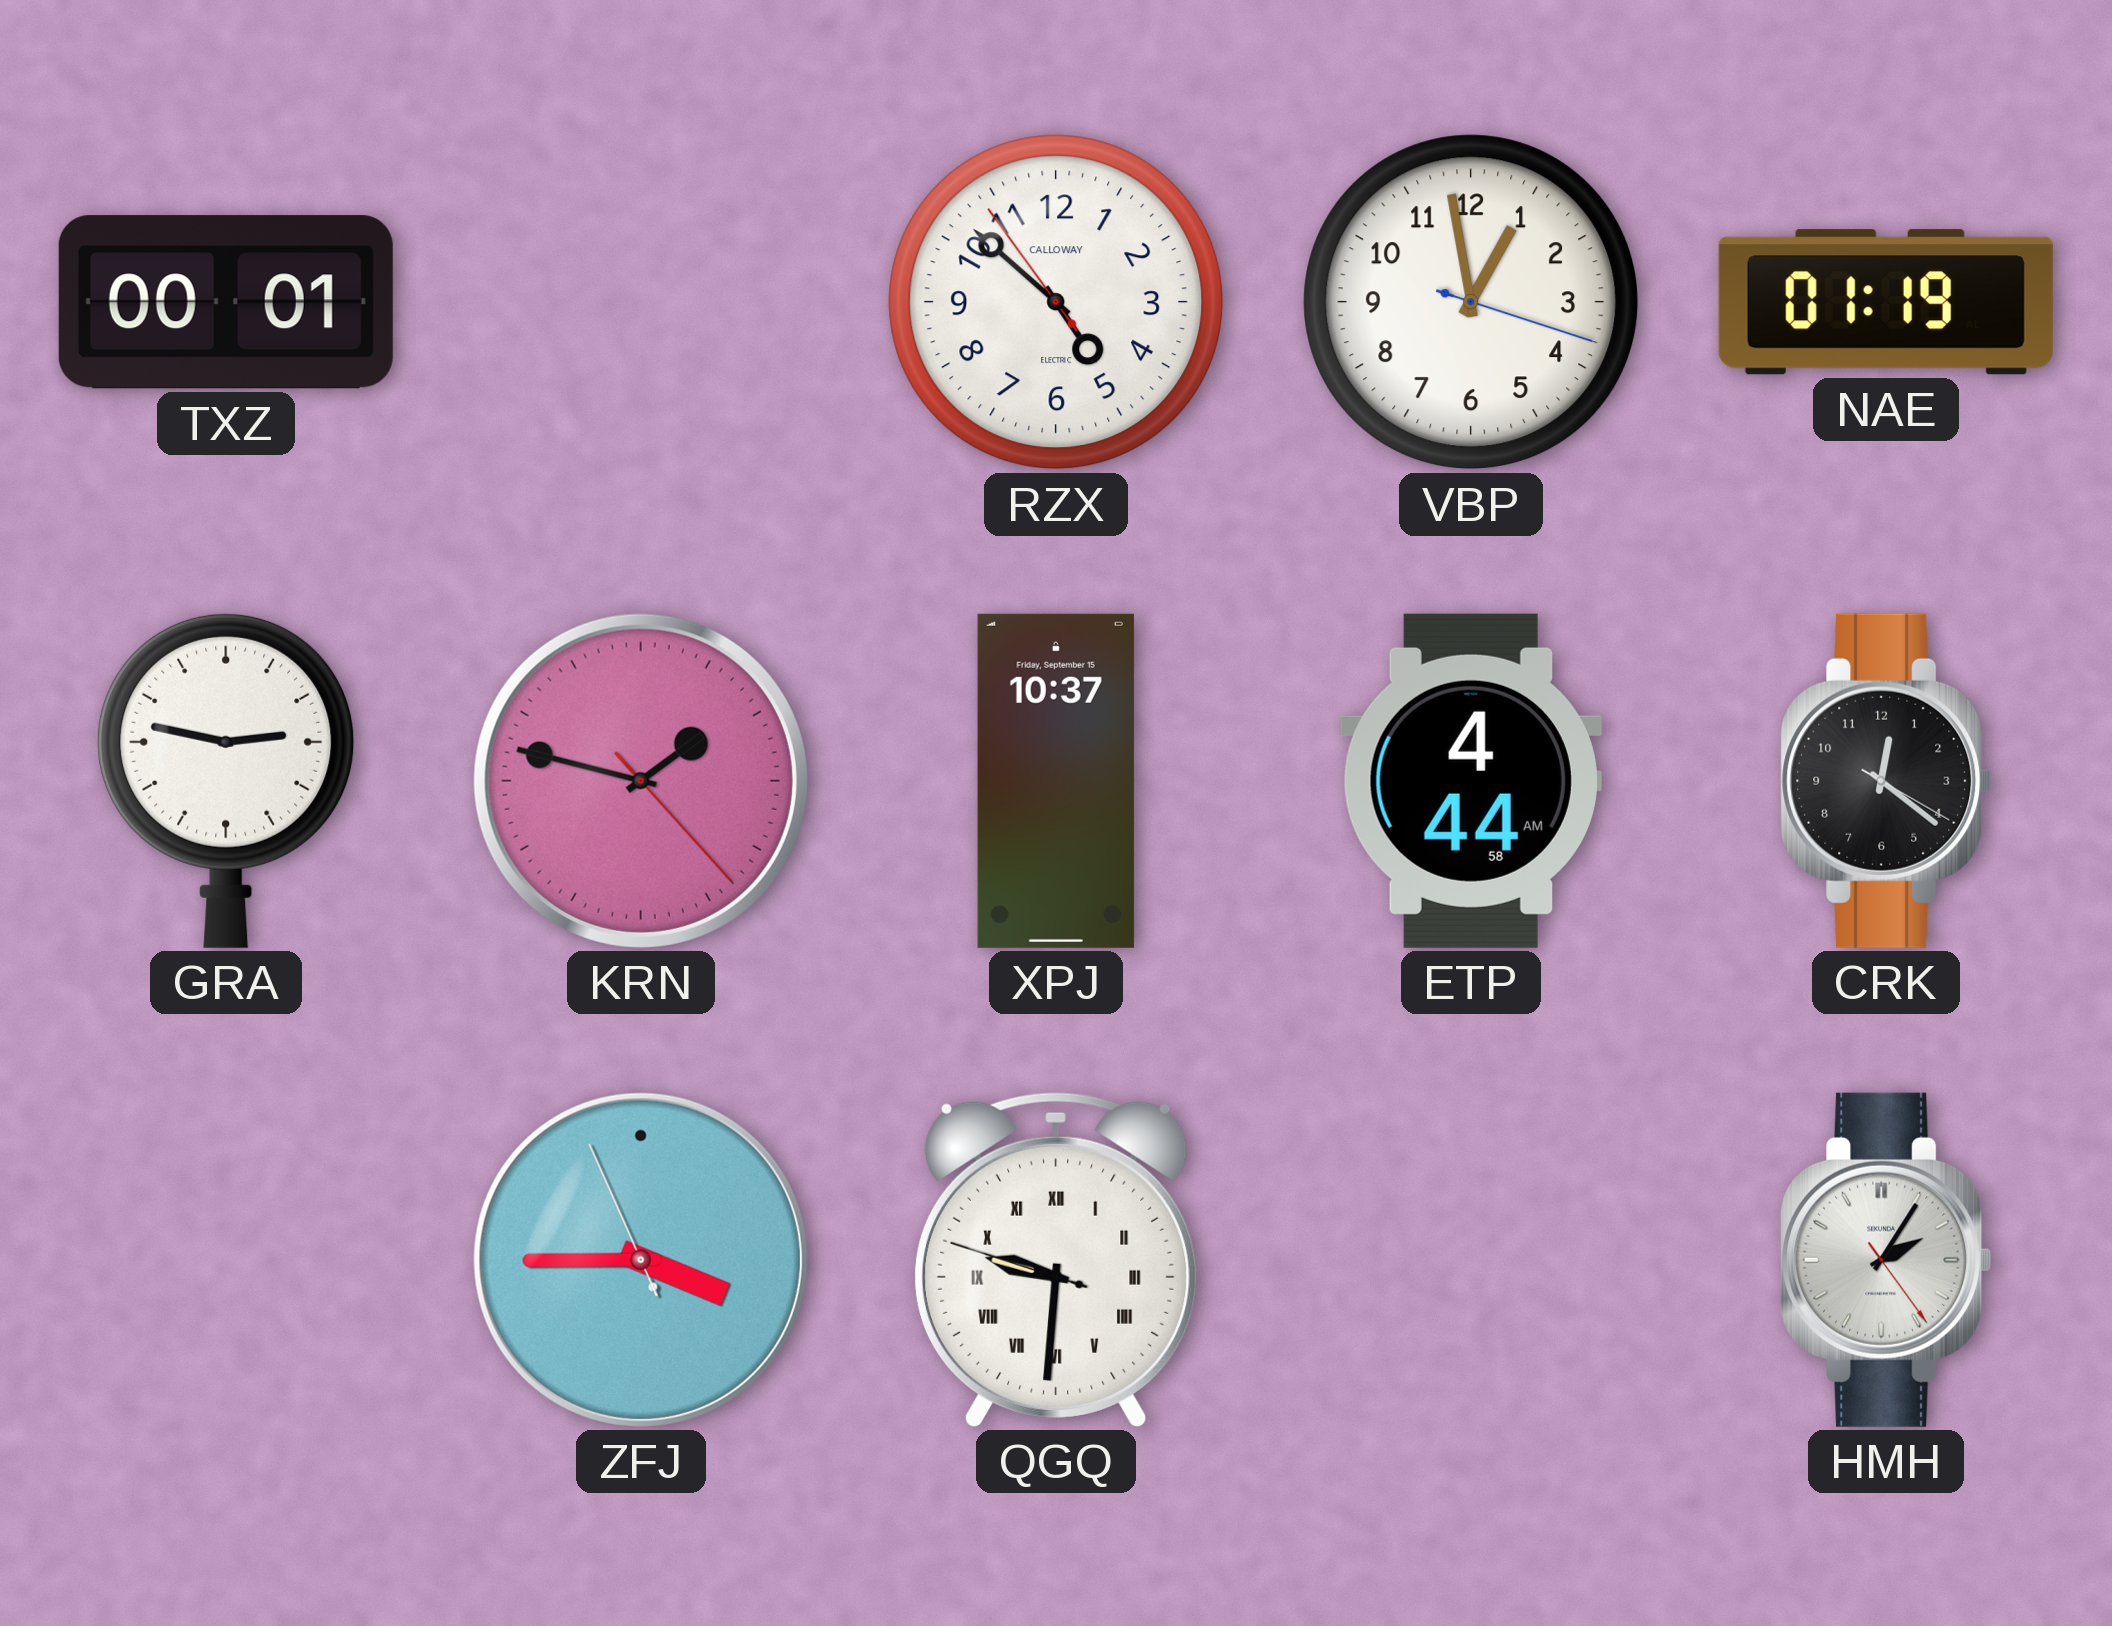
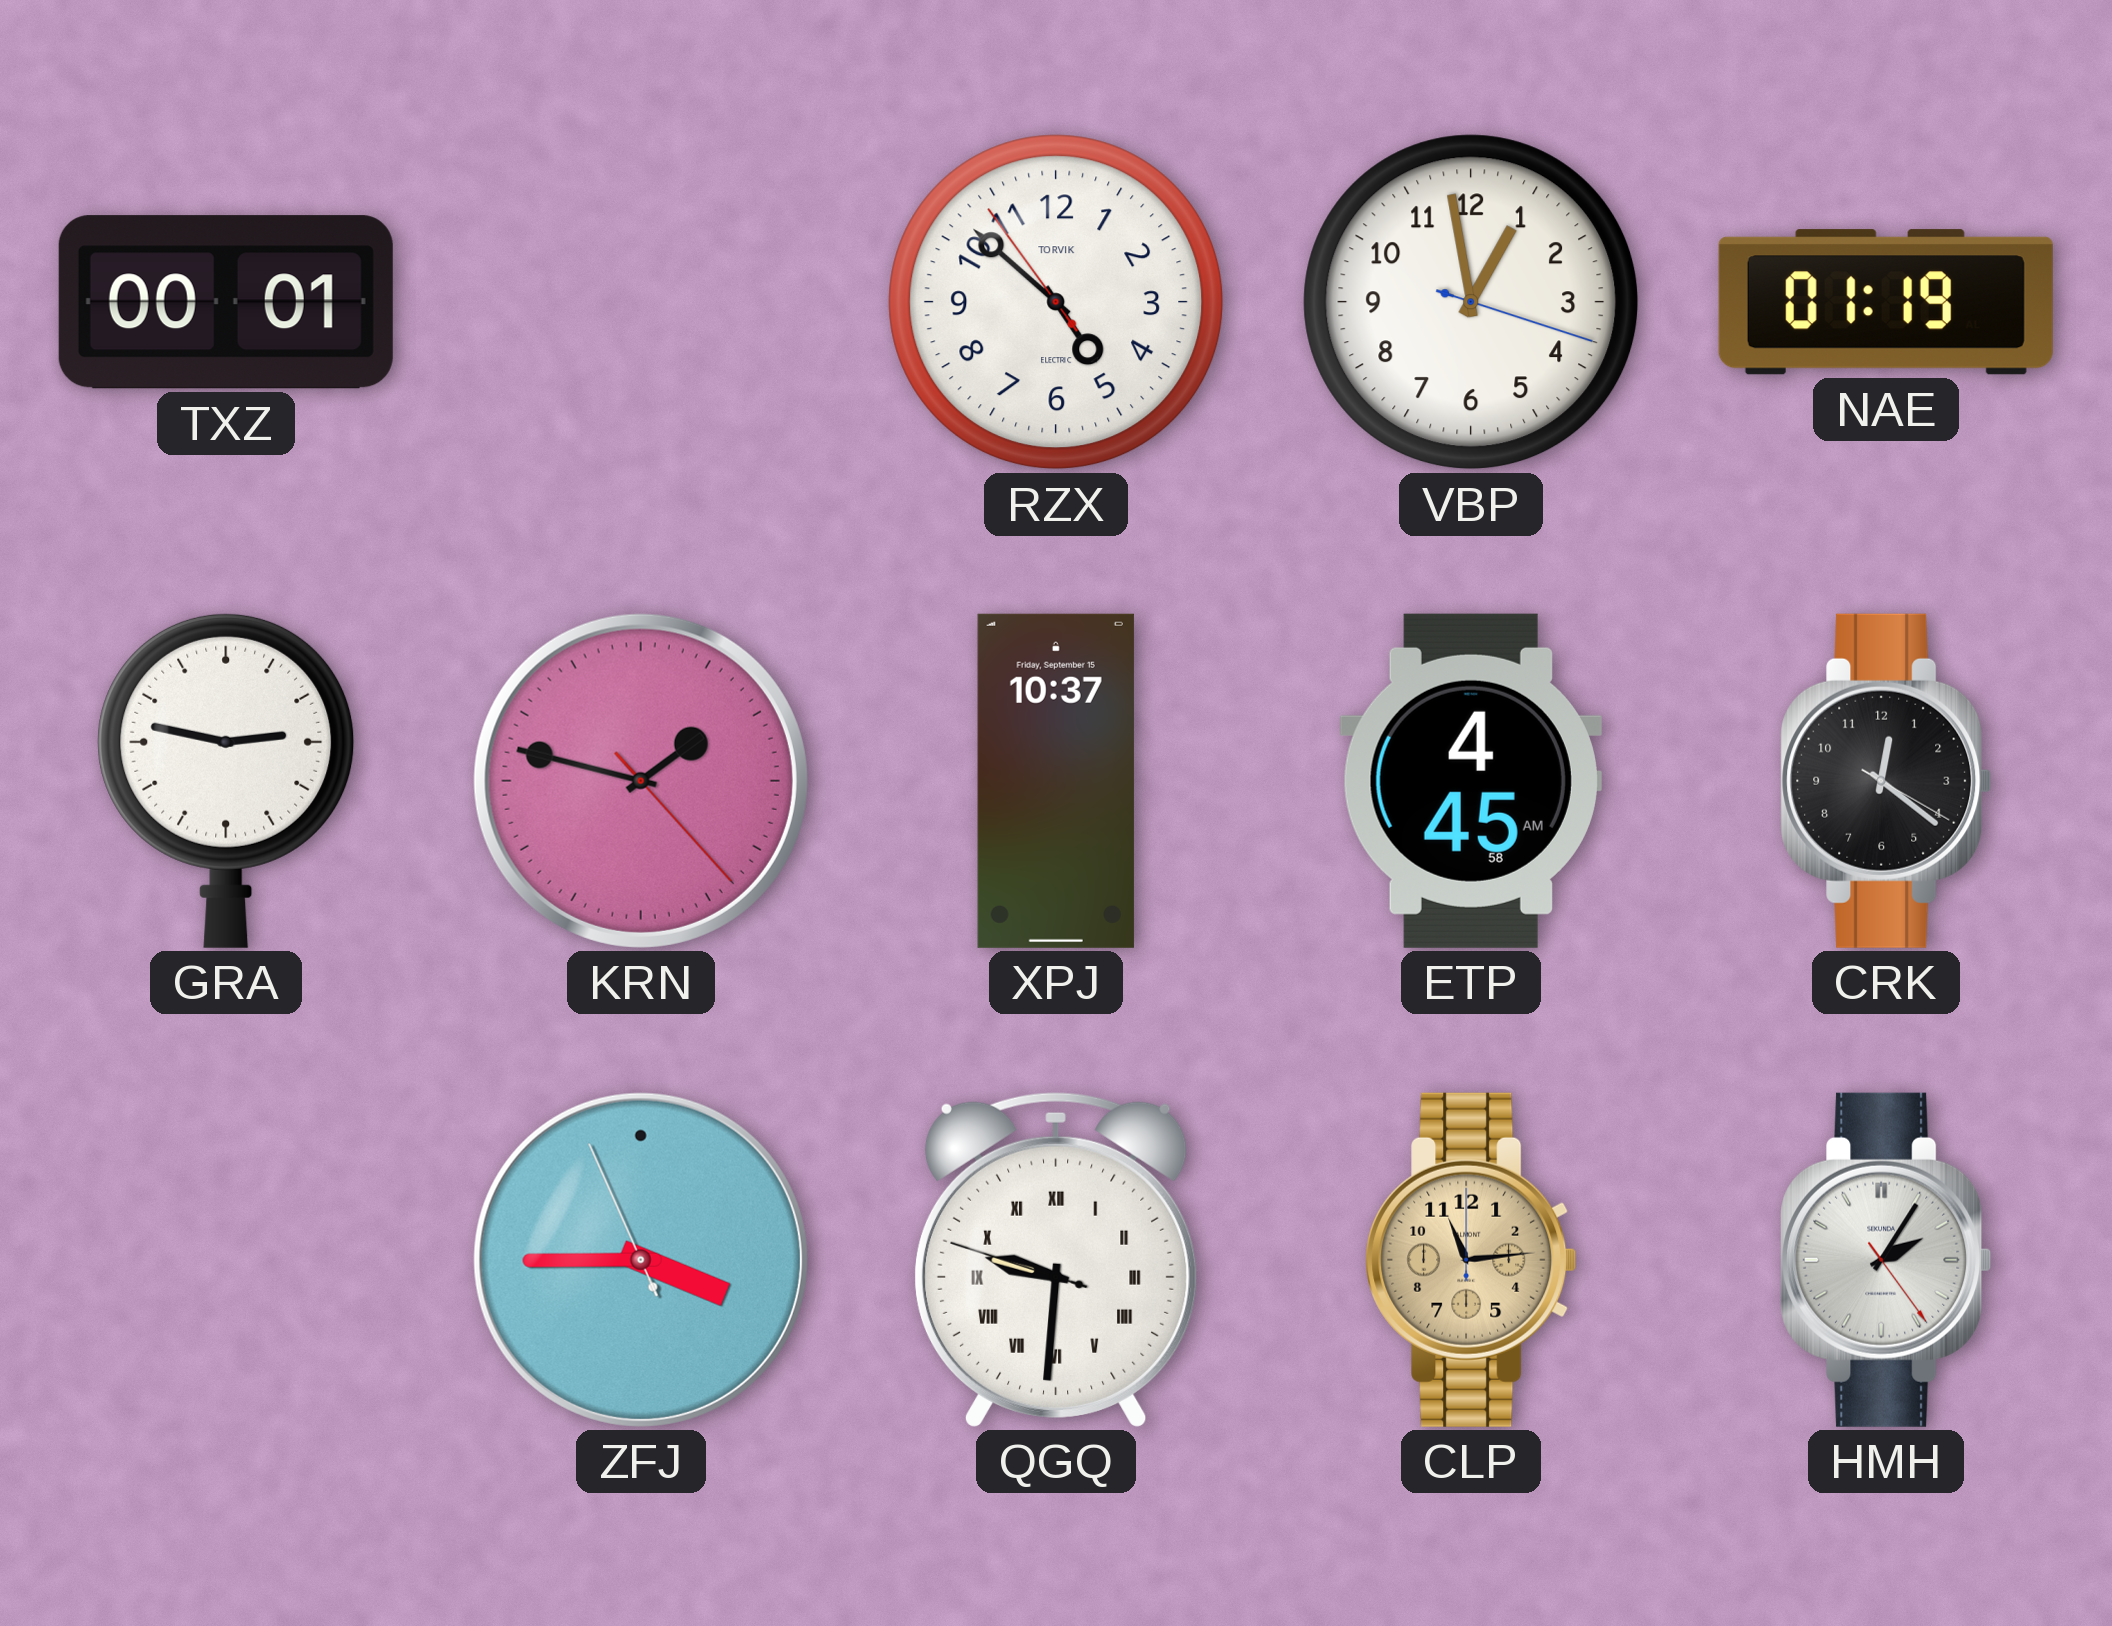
RZX brand: CALLOWAY -> TORVIK
ETP: 4:44 -> 4:45
CLP: none -> 11:14
